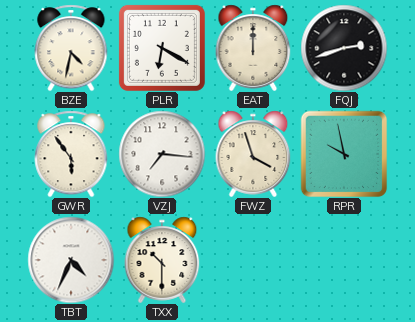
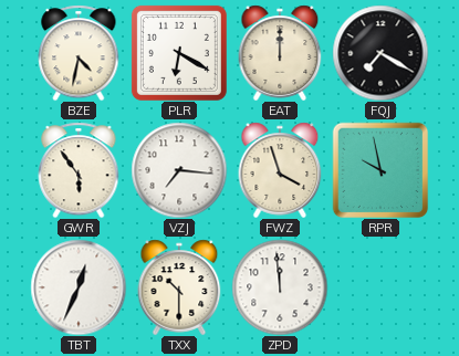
FQJ: 2:42 -> 7:20
TBT: 4:34 -> 12:34
ZPD: none -> 11:59
